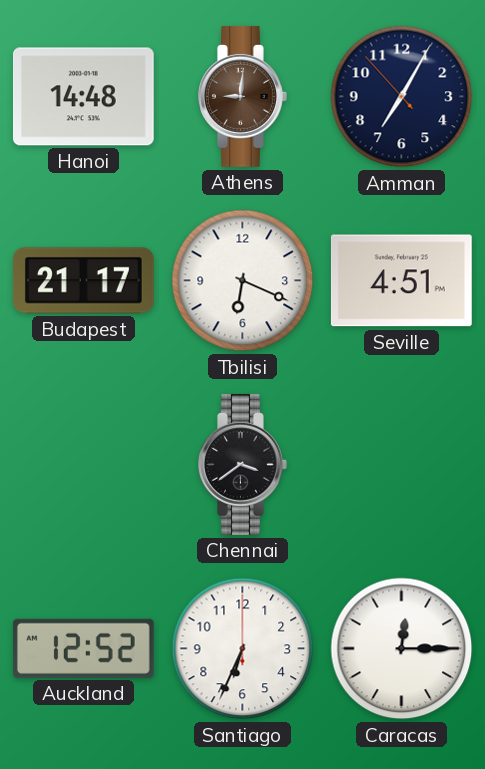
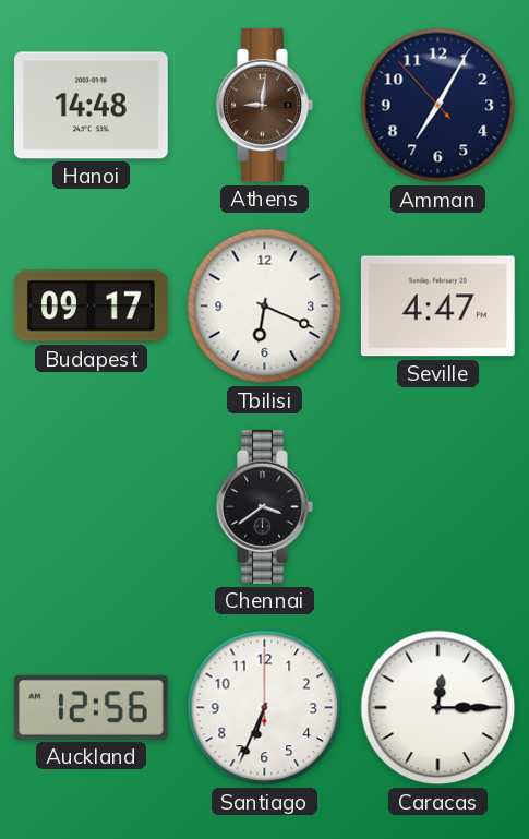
Budapest: 21:17 -> 09:17
Seville: 4:51 -> 4:47
Auckland: 12:52 -> 12:56
